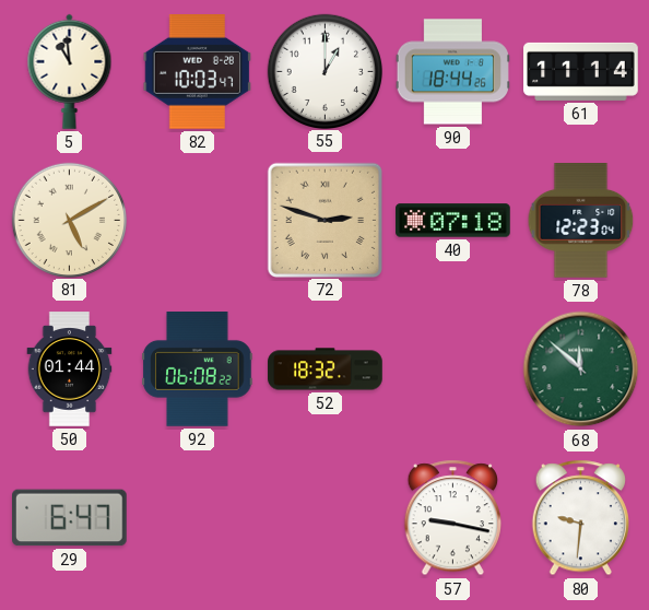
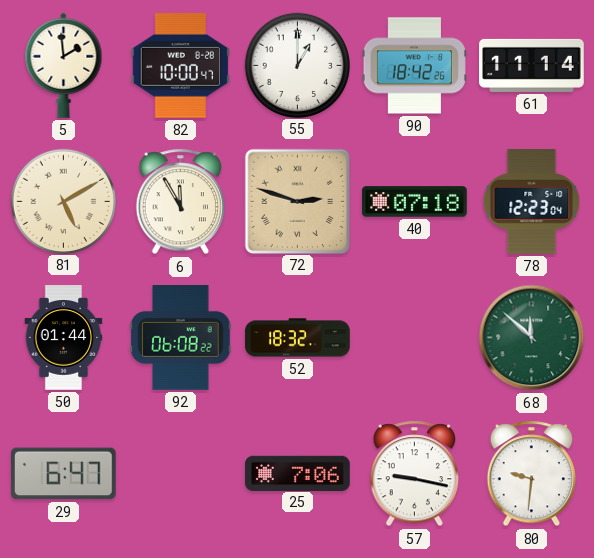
5: 10:59 -> 1:59
82: 10:03 -> 10:00
90: 18:44 -> 18:42
6: none -> 11:55
25: none -> 7:06
